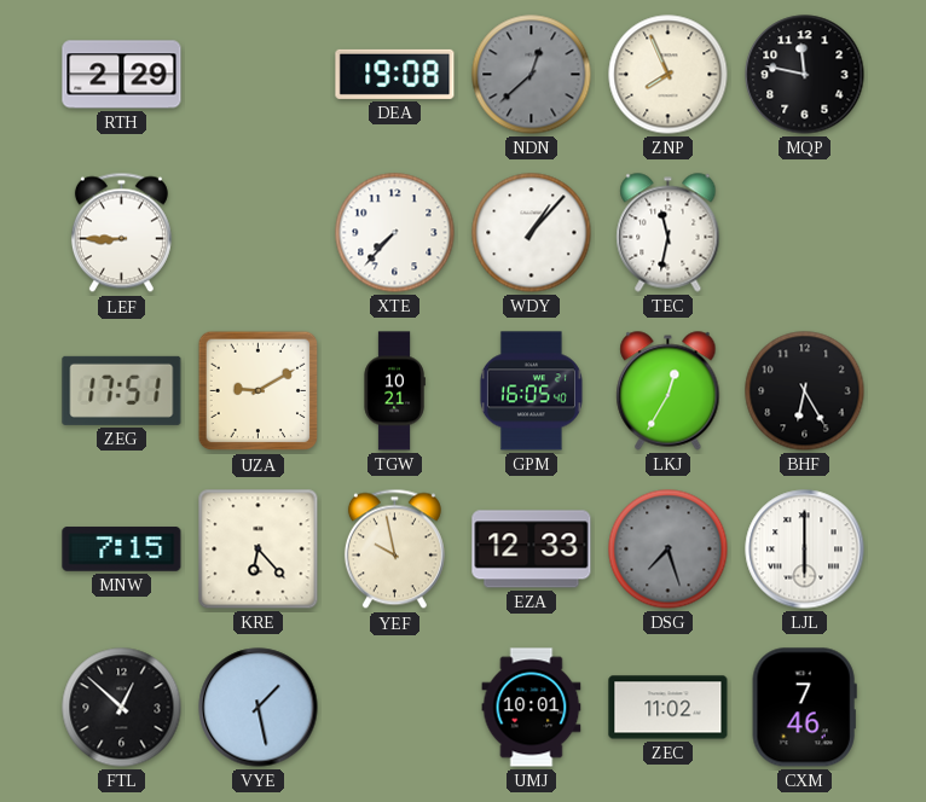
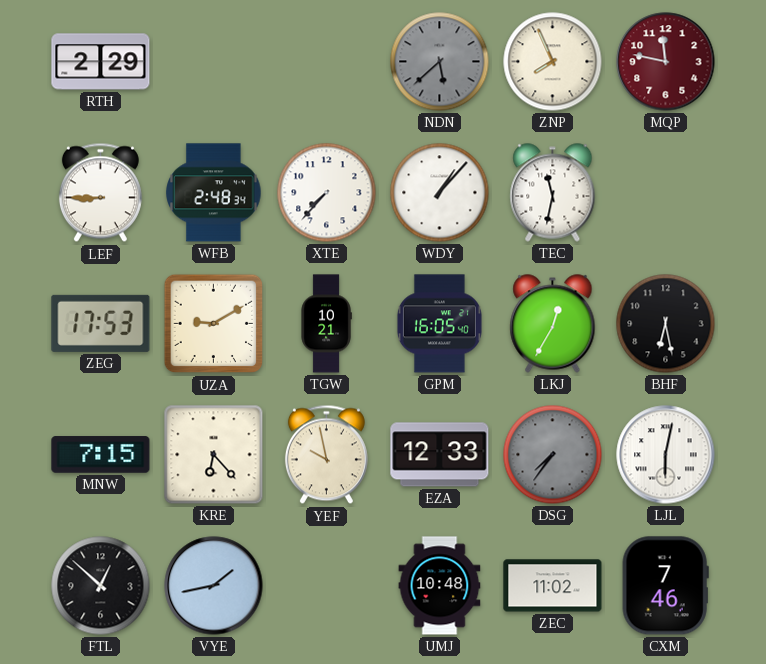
DEA: 19:08 -> none
NDN: 12:38 -> 5:38
MQP dial: black -> burgundy
WFB: none -> 2:48
ZEG: 17:51 -> 17:53
BHF: 6:25 -> 6:28
DSG: 7:27 -> 7:36
LJL: 6:00 -> 6:02
VYE: 1:28 -> 1:43
UMJ: 10:01 -> 10:48
